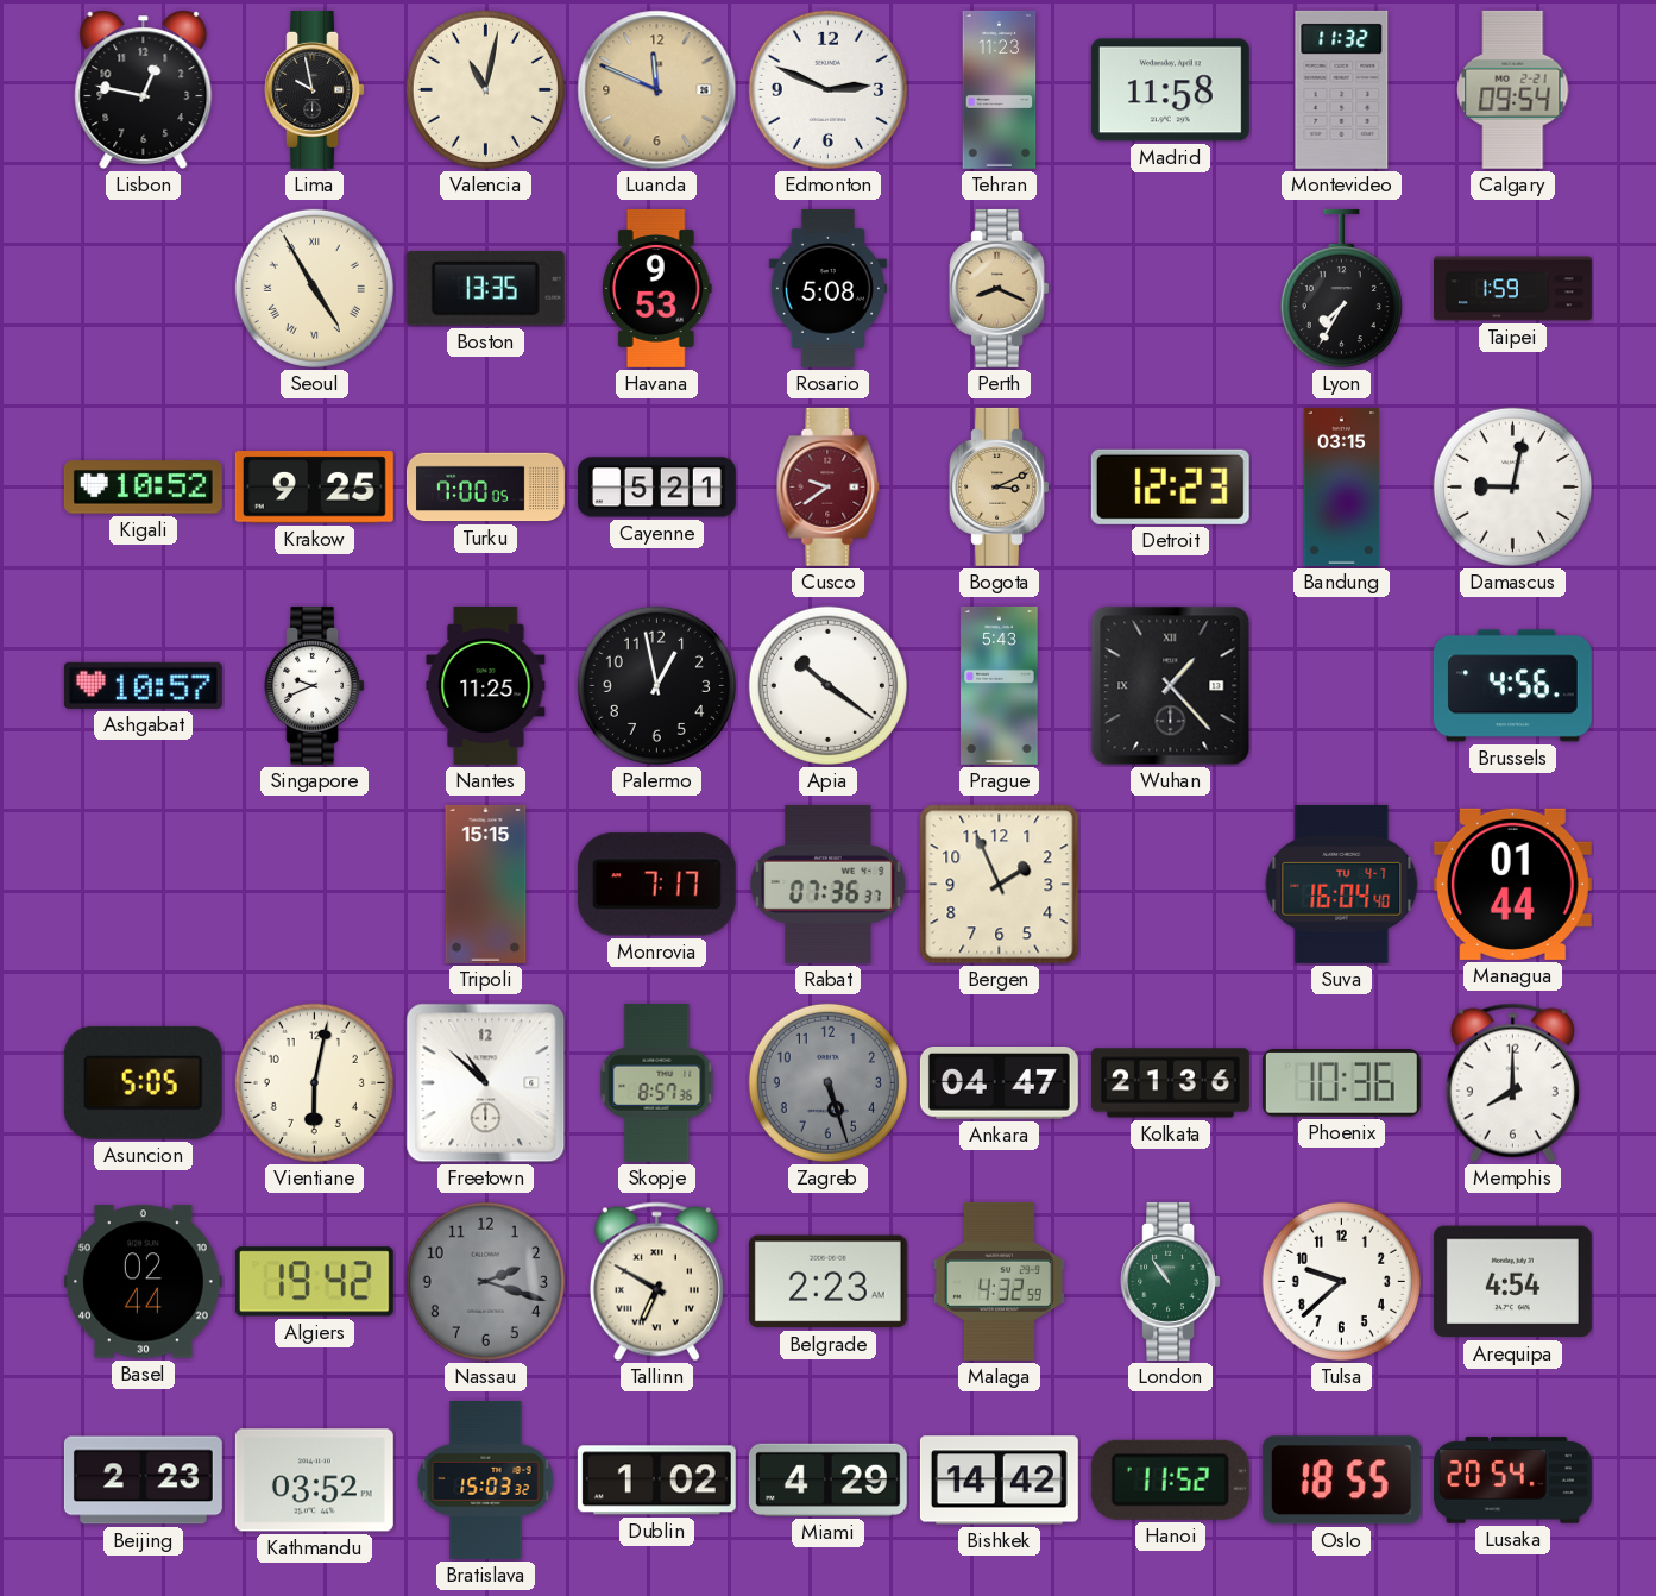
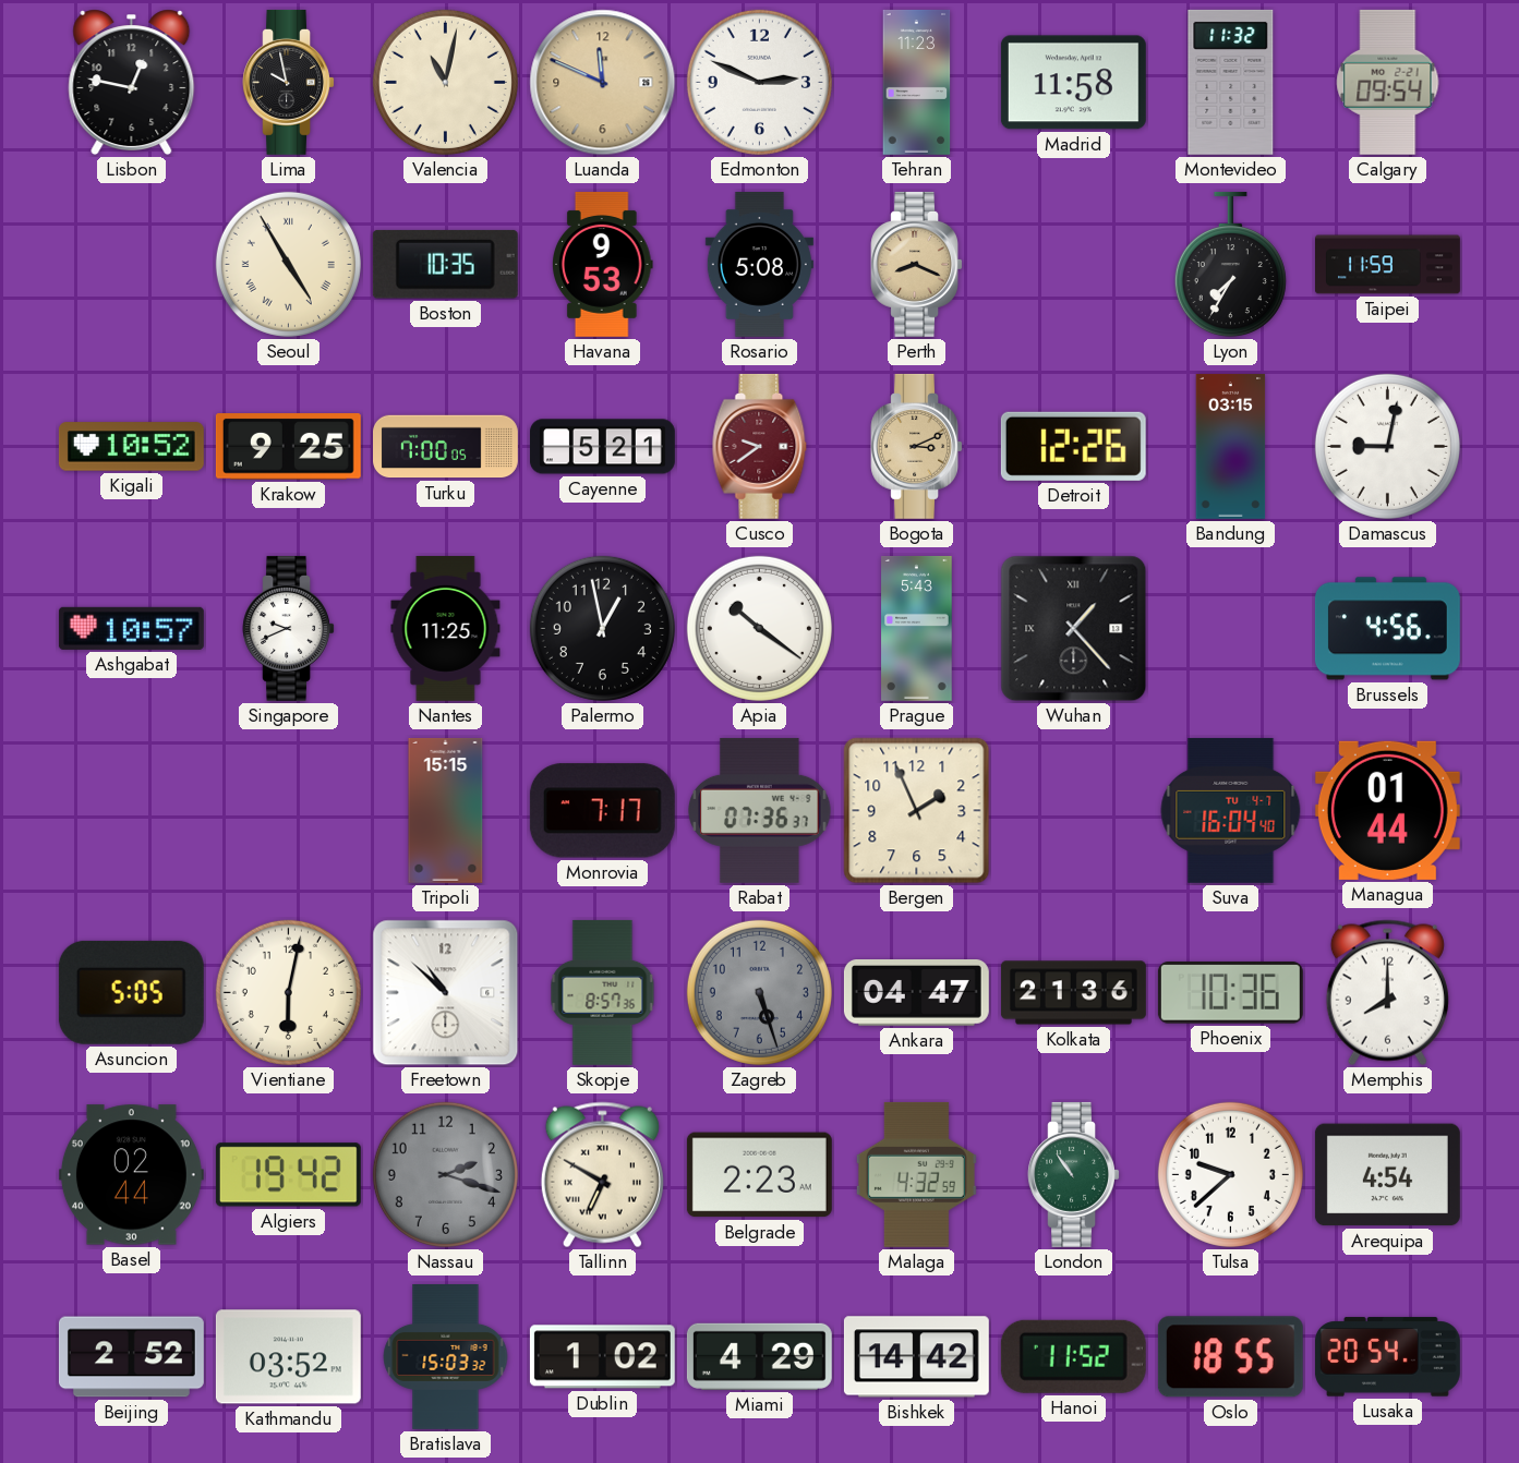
Boston: 13:35 -> 10:35
Taipei: 1:59 -> 11:59
Detroit: 12:23 -> 12:26
Beijing: 2:23 -> 2:52
